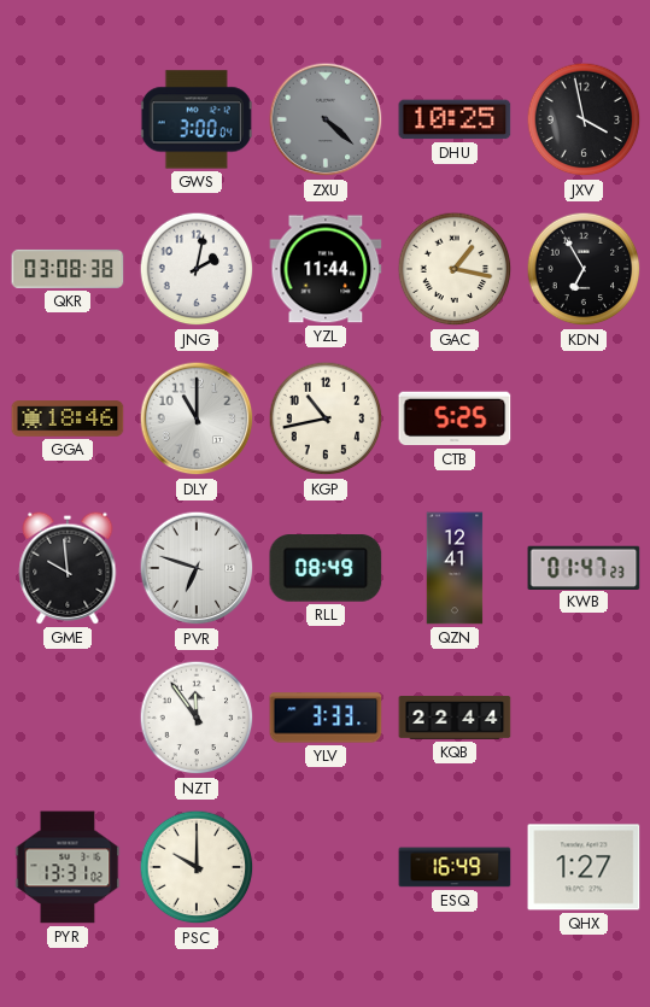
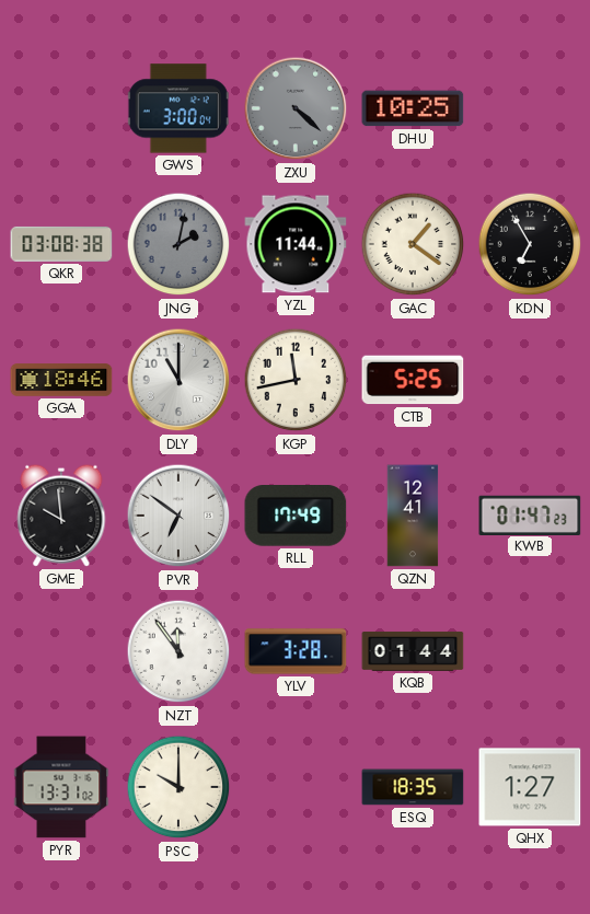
JXV: 3:58 -> none
JNG dial: white -> grey
GAC: 1:17 -> 1:21
KGP: 10:43 -> 11:43
PVR: 6:48 -> 6:51
RLL: 08:49 -> 17:49
YLV: 3:33 -> 3:28
KQB: 22:44 -> 01:44
ESQ: 16:49 -> 18:35
